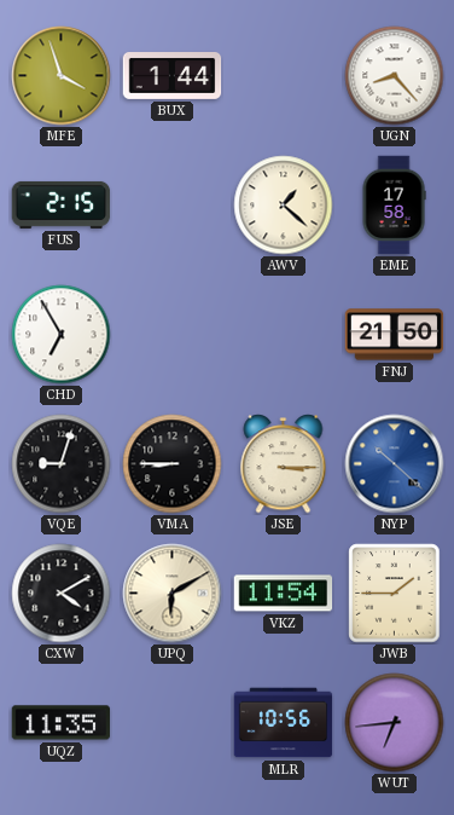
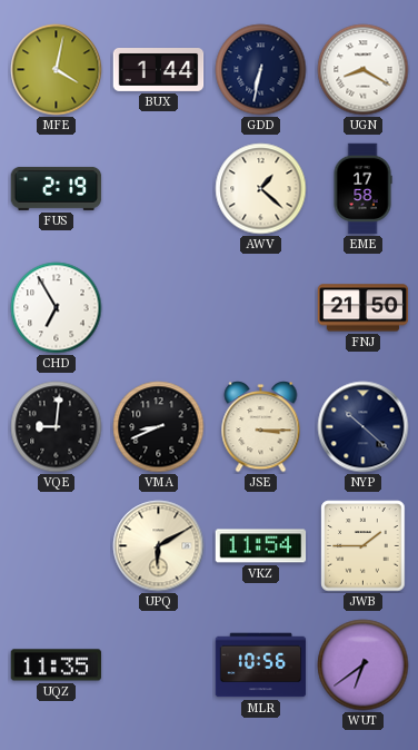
MFE: 3:57 -> 4:02
GDD: none -> 6:32
UGN: 8:23 -> 8:20
FUS: 2:15 -> 2:19
VQE: 9:03 -> 9:01
VMA: 8:45 -> 8:41
NYP dial: blue -> navy
CXW: 4:10 -> none
WUT: 6:44 -> 6:39
